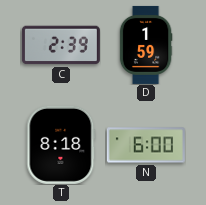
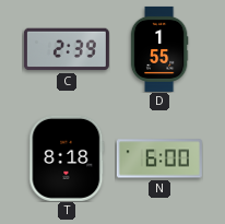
D: 1:59 -> 1:55
